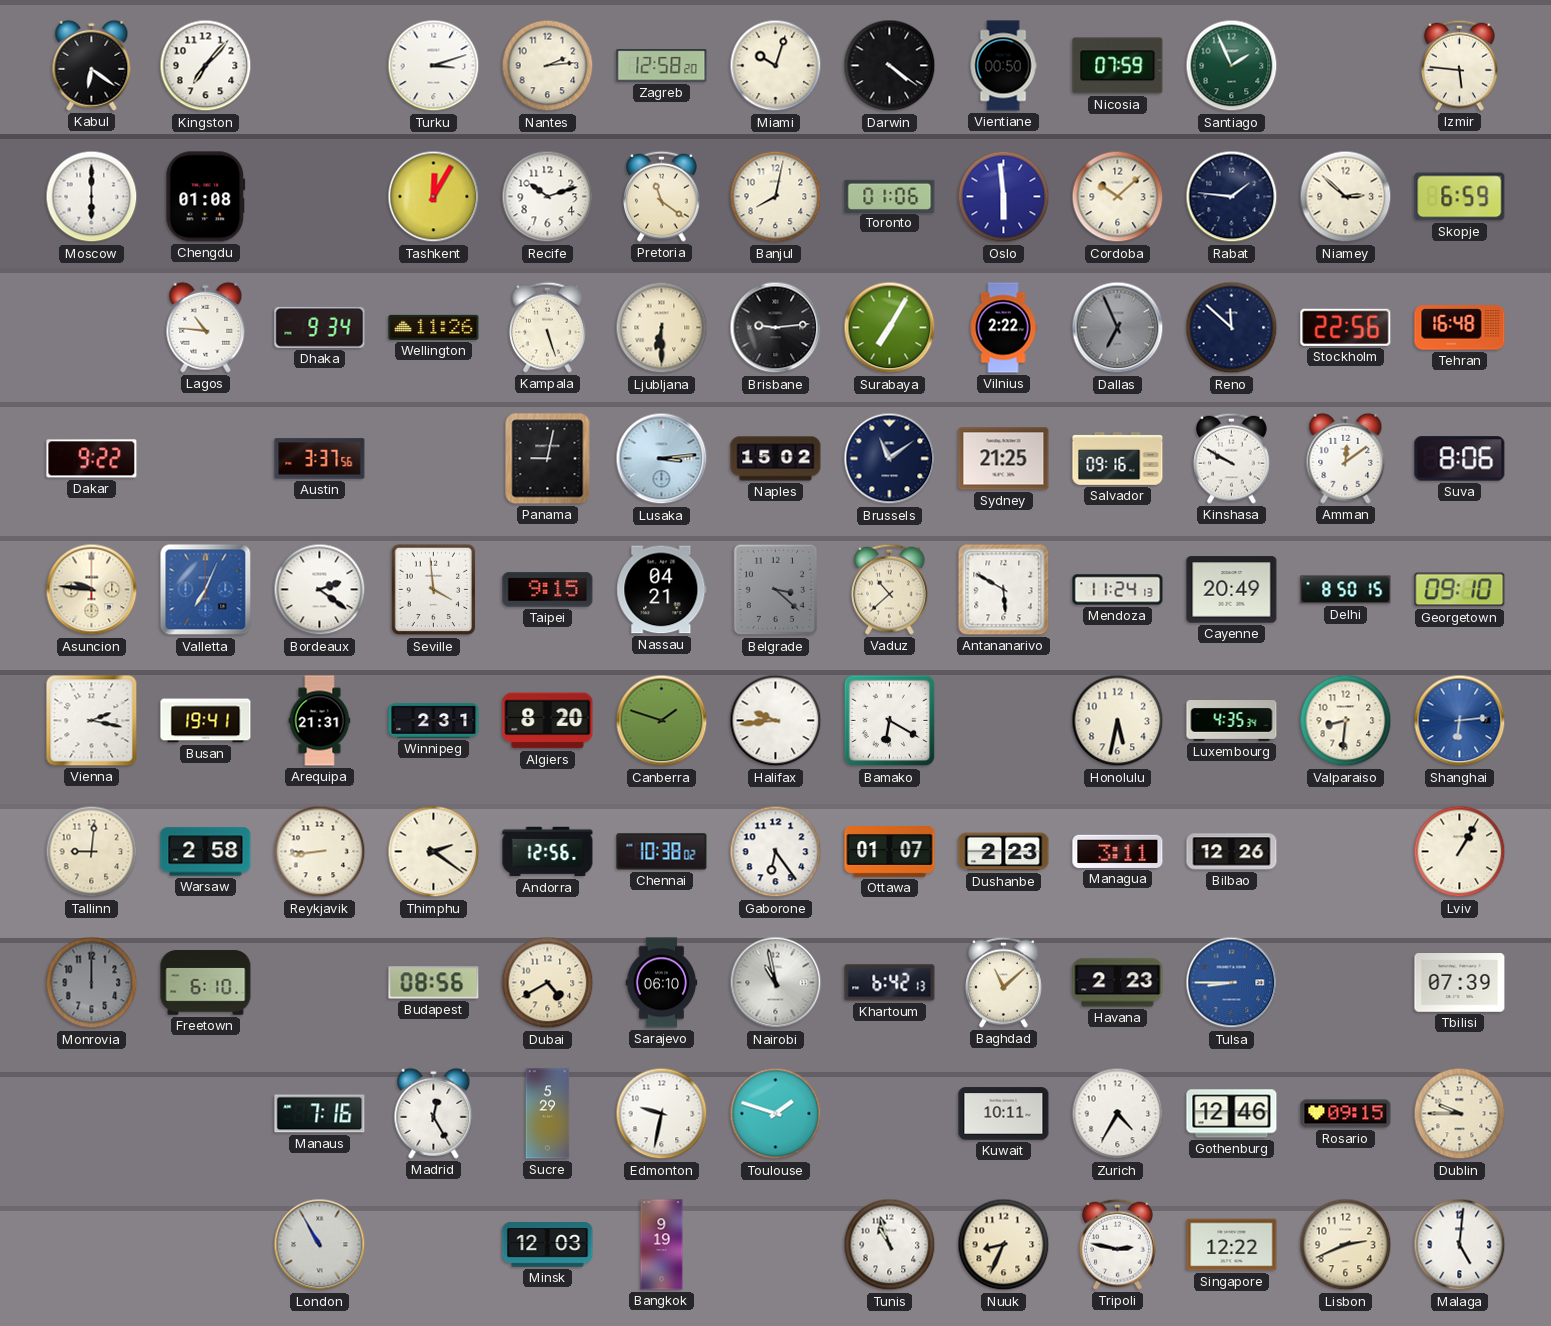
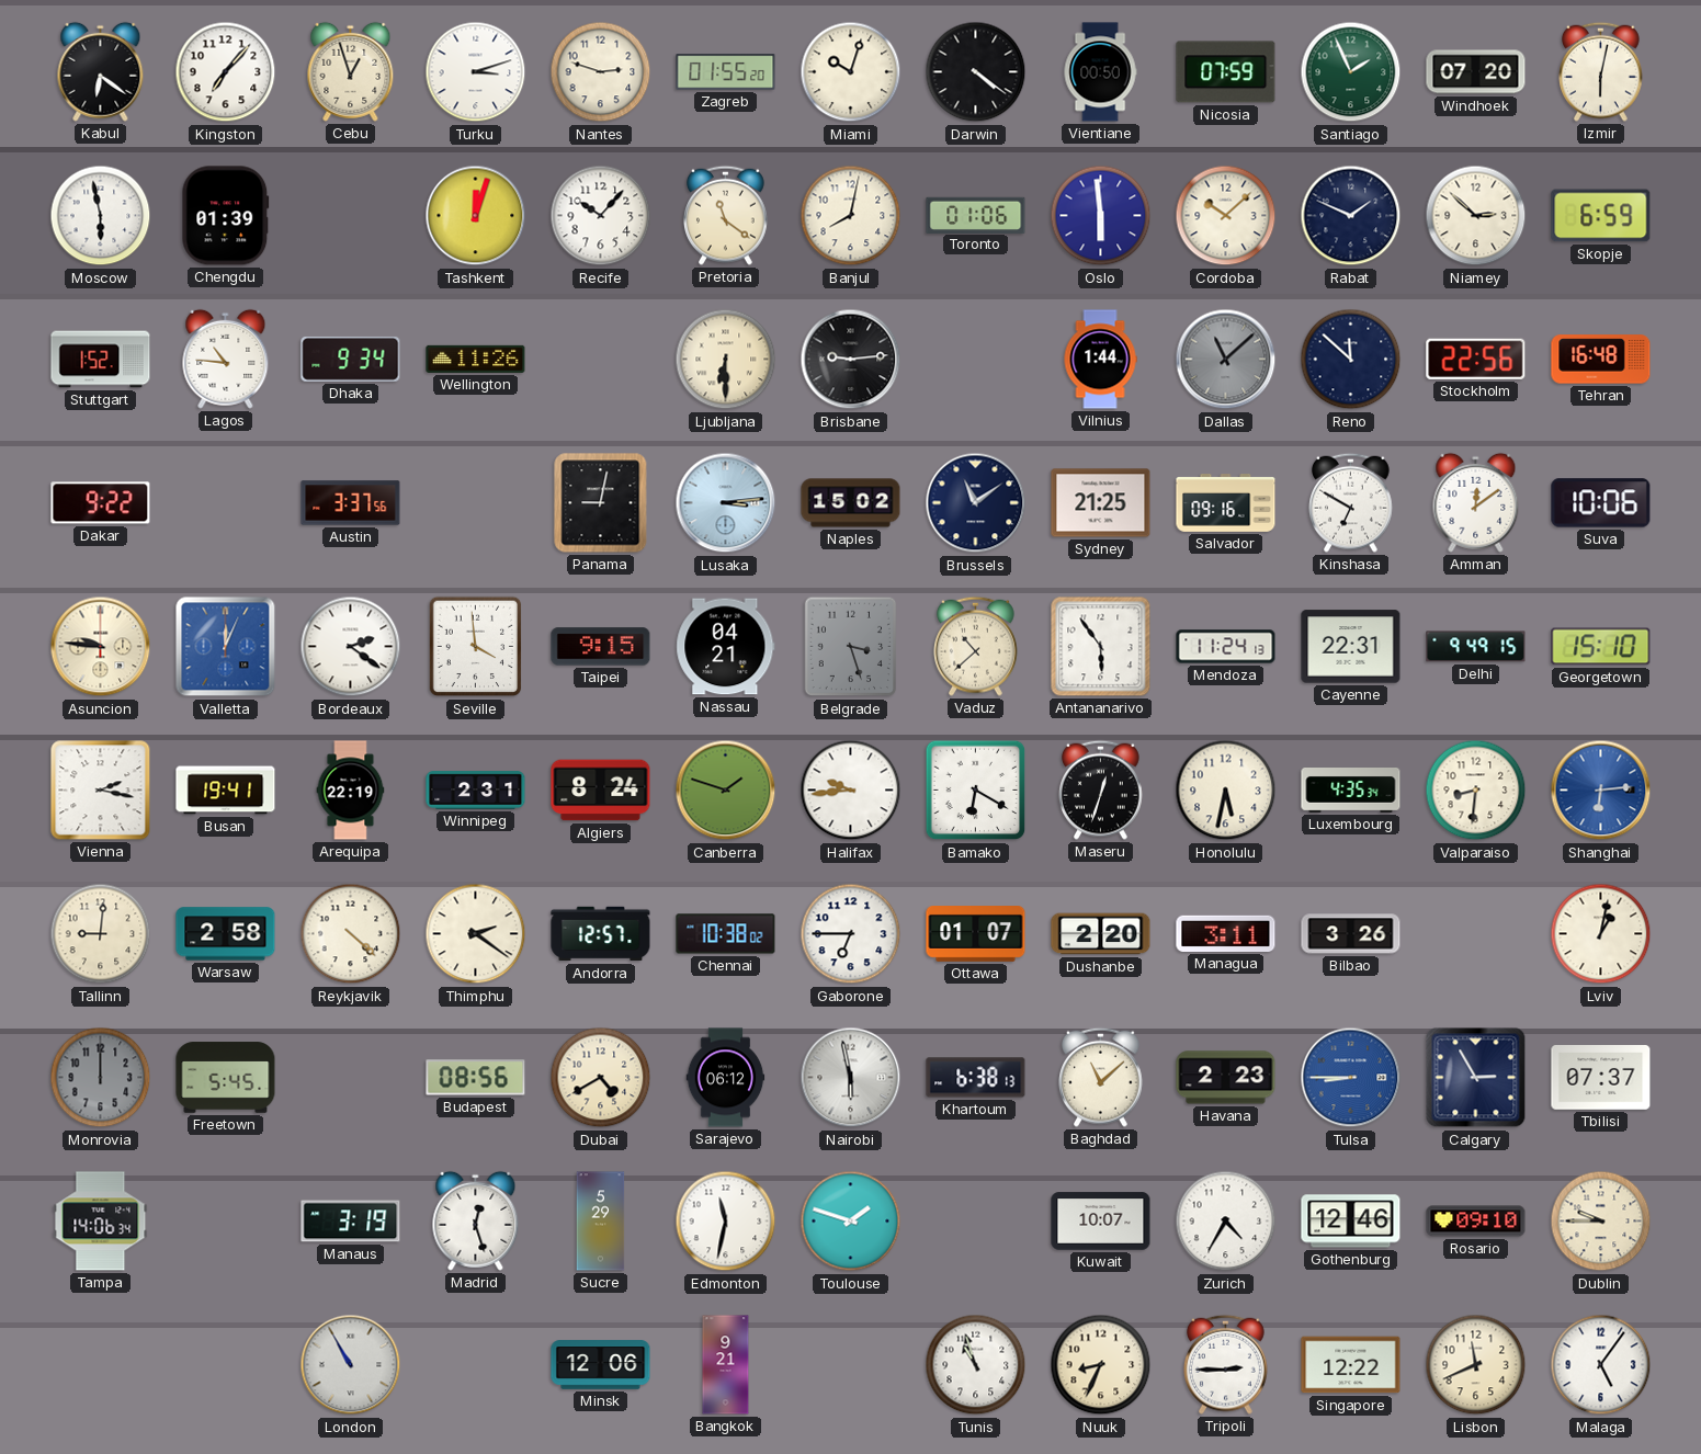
Cebu: none -> 12:57
Nantes: 2:14 -> 2:48
Zagreb: 12:58 -> 01:55
Windhoek: none -> 07:20
Izmir: 5:46 -> 6:02
Moscow: 6:00 -> 5:58
Chengdu: 01:08 -> 01:39
Tashkent: 12:05 -> 12:03
Recife: 10:12 -> 10:07
Rabat: 1:46 -> 1:49
Stuttgart: none -> 1:52
Kampala: 5:27 -> none
Surabaya: 7:05 -> none
Vilnius: 2:22 -> 1:44
Dallas: 6:56 -> 11:08
Kinshasa: 9:50 -> 6:50
Suva: 8:06 -> 10:06
Valletta: 7:04 -> 12:04
Belgrade: 3:22 -> 3:27
Antananarivo: 5:50 -> 5:54
Cayenne: 20:49 -> 22:31
Delhi: 8:50 -> 9:49
Georgetown: 09:10 -> 15:10
Arequipa: 21:31 -> 22:19
Algiers: 8:20 -> 8:24
Maseru: none -> 12:33
Reykjavik: 8:44 -> 4:22
Andorra: 12:56 -> 12:57
Gaborone: 6:24 -> 6:45
Dushanbe: 2:23 -> 2:20
Bilbao: 12:26 -> 3:26
Lviv: 1:05 -> 1:02
Freetown: 6:10 -> 5:45
Sarajevo: 06:10 -> 06:12
Nairobi: 10:58 -> 5:58
Khartoum: 6:42 -> 6:38
Calgary: none -> 2:55
Tbilisi: 07:39 -> 07:37
Tampa: none -> 14:06
Manaus: 7:16 -> 3:19
Madrid: 12:25 -> 12:27
Edmonton: 9:32 -> 11:32
Kuwait: 10:11 -> 10:07
Rosario: 09:15 -> 09:10
Minsk: 12:03 -> 12:06
Bangkok: 9:19 -> 9:21
Tripoli: 2:47 -> 2:45
Lisbon: 2:41 -> 11:41
Malaga: 5:01 -> 5:06
